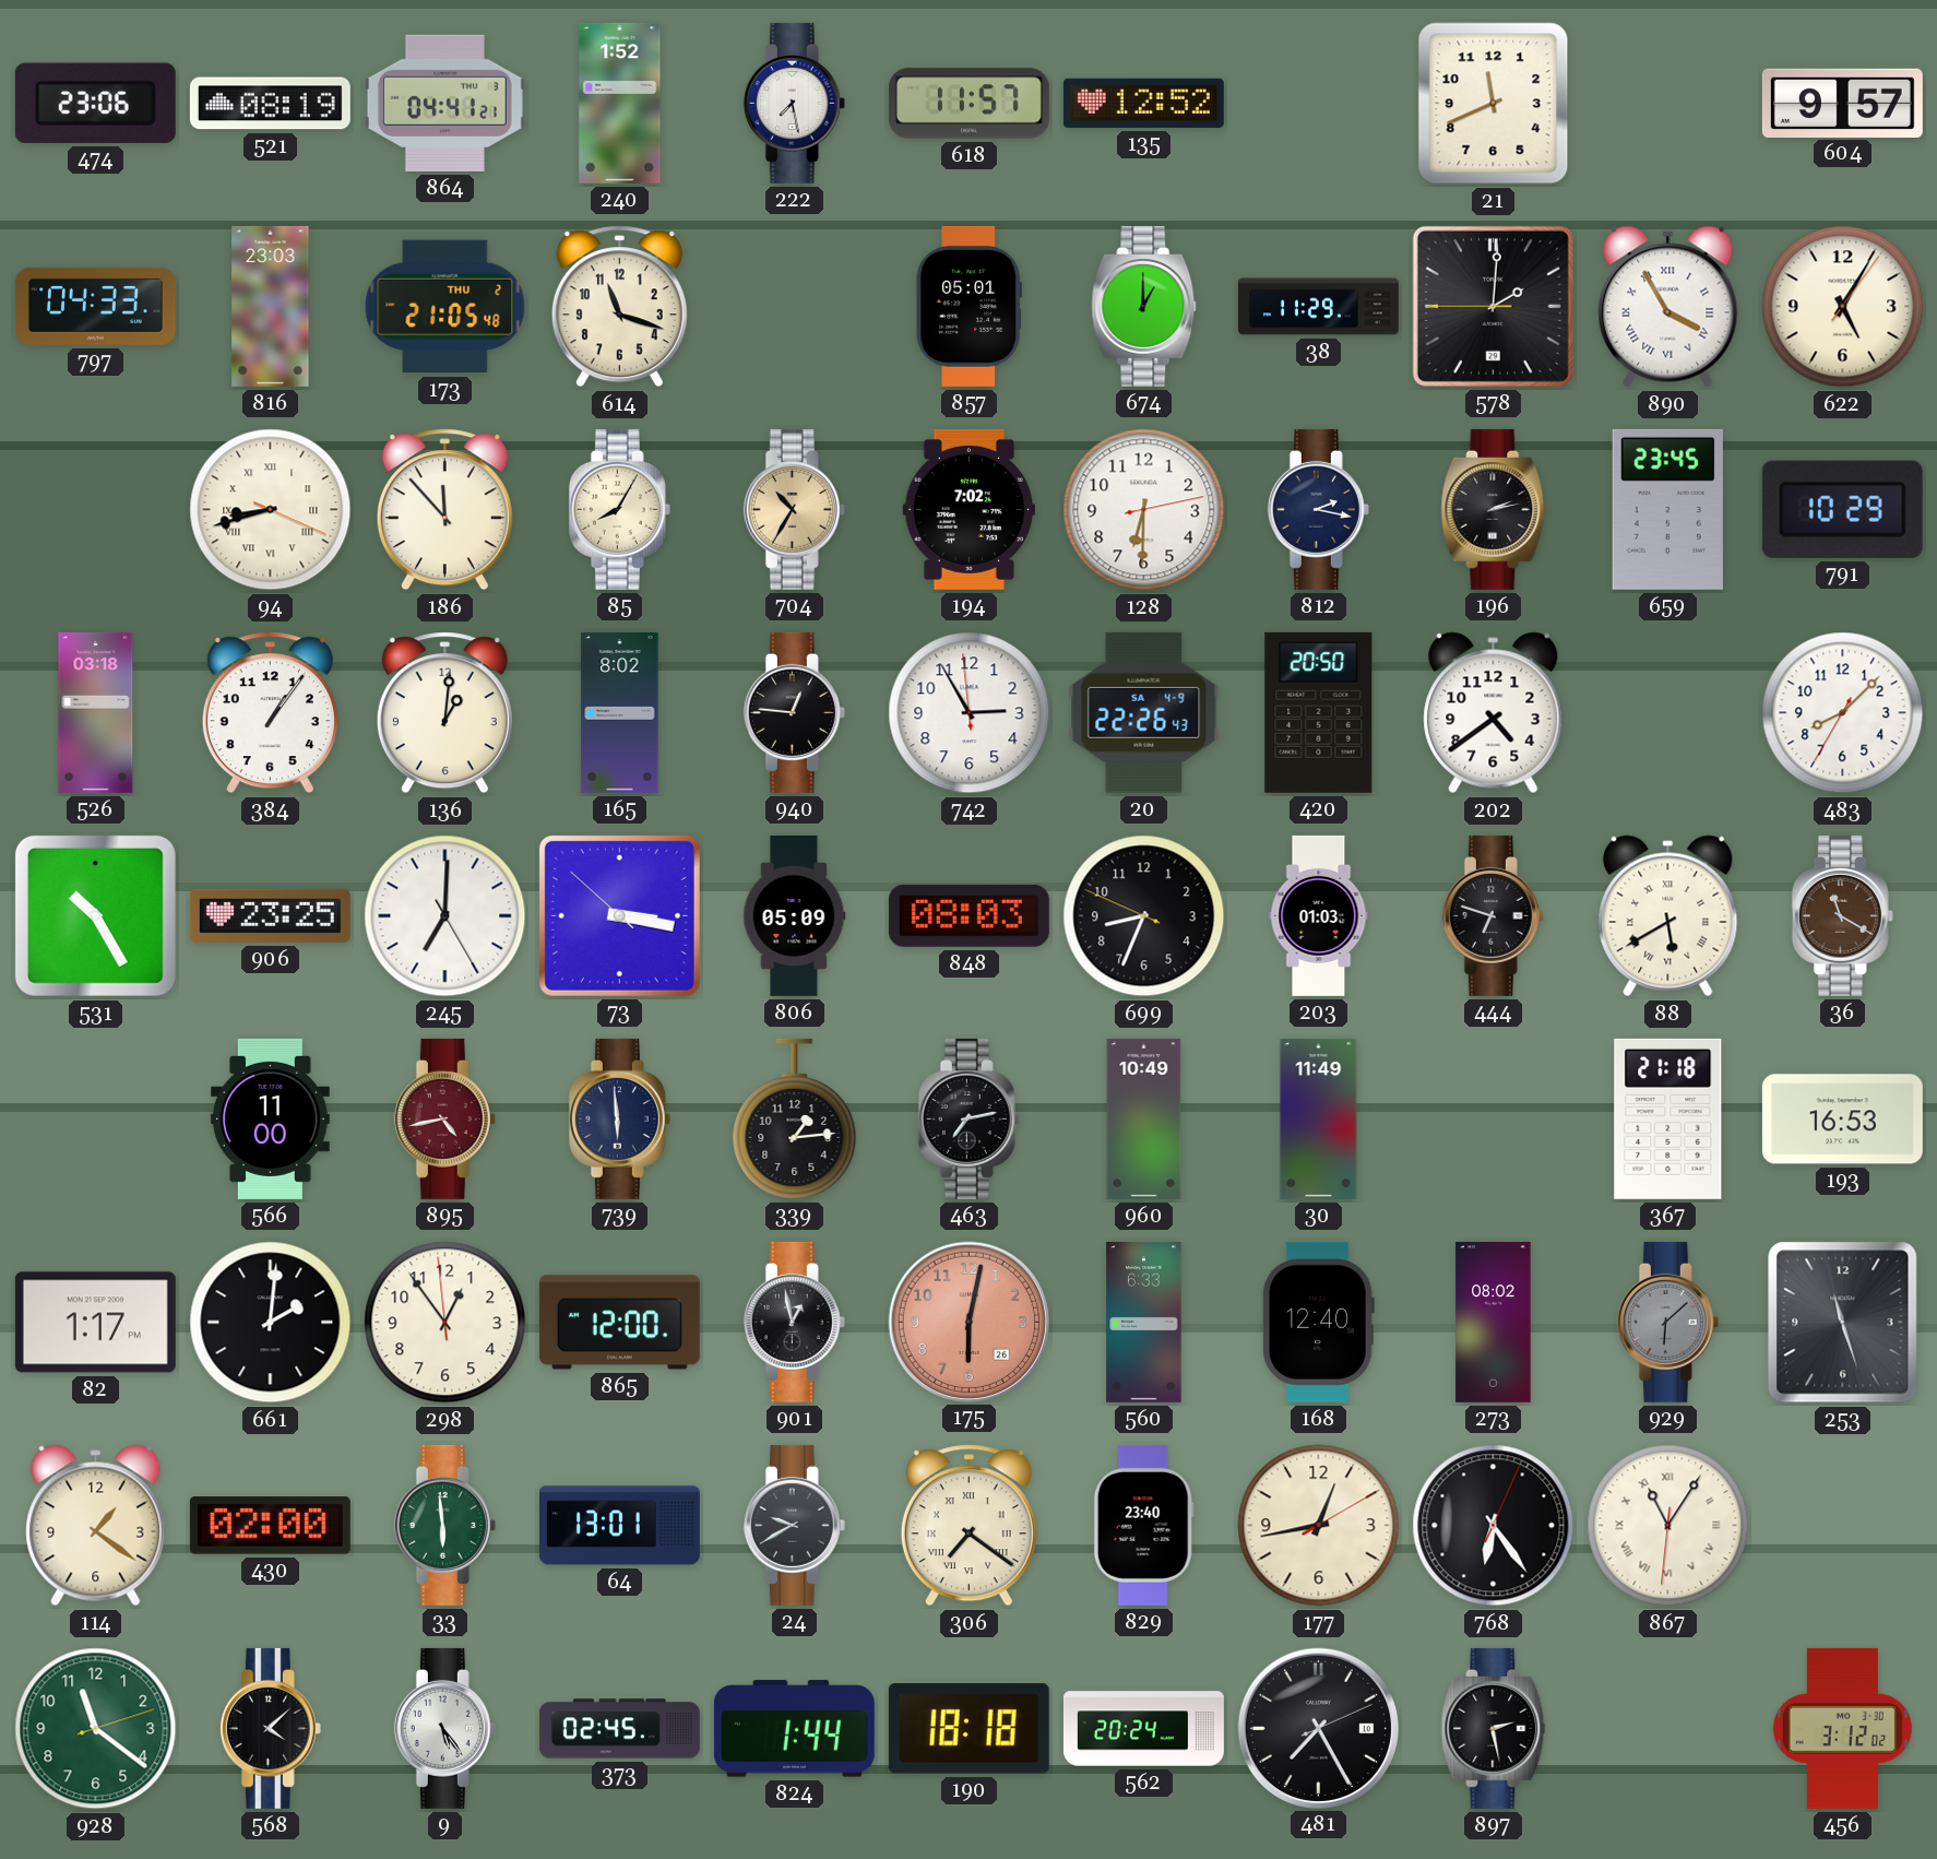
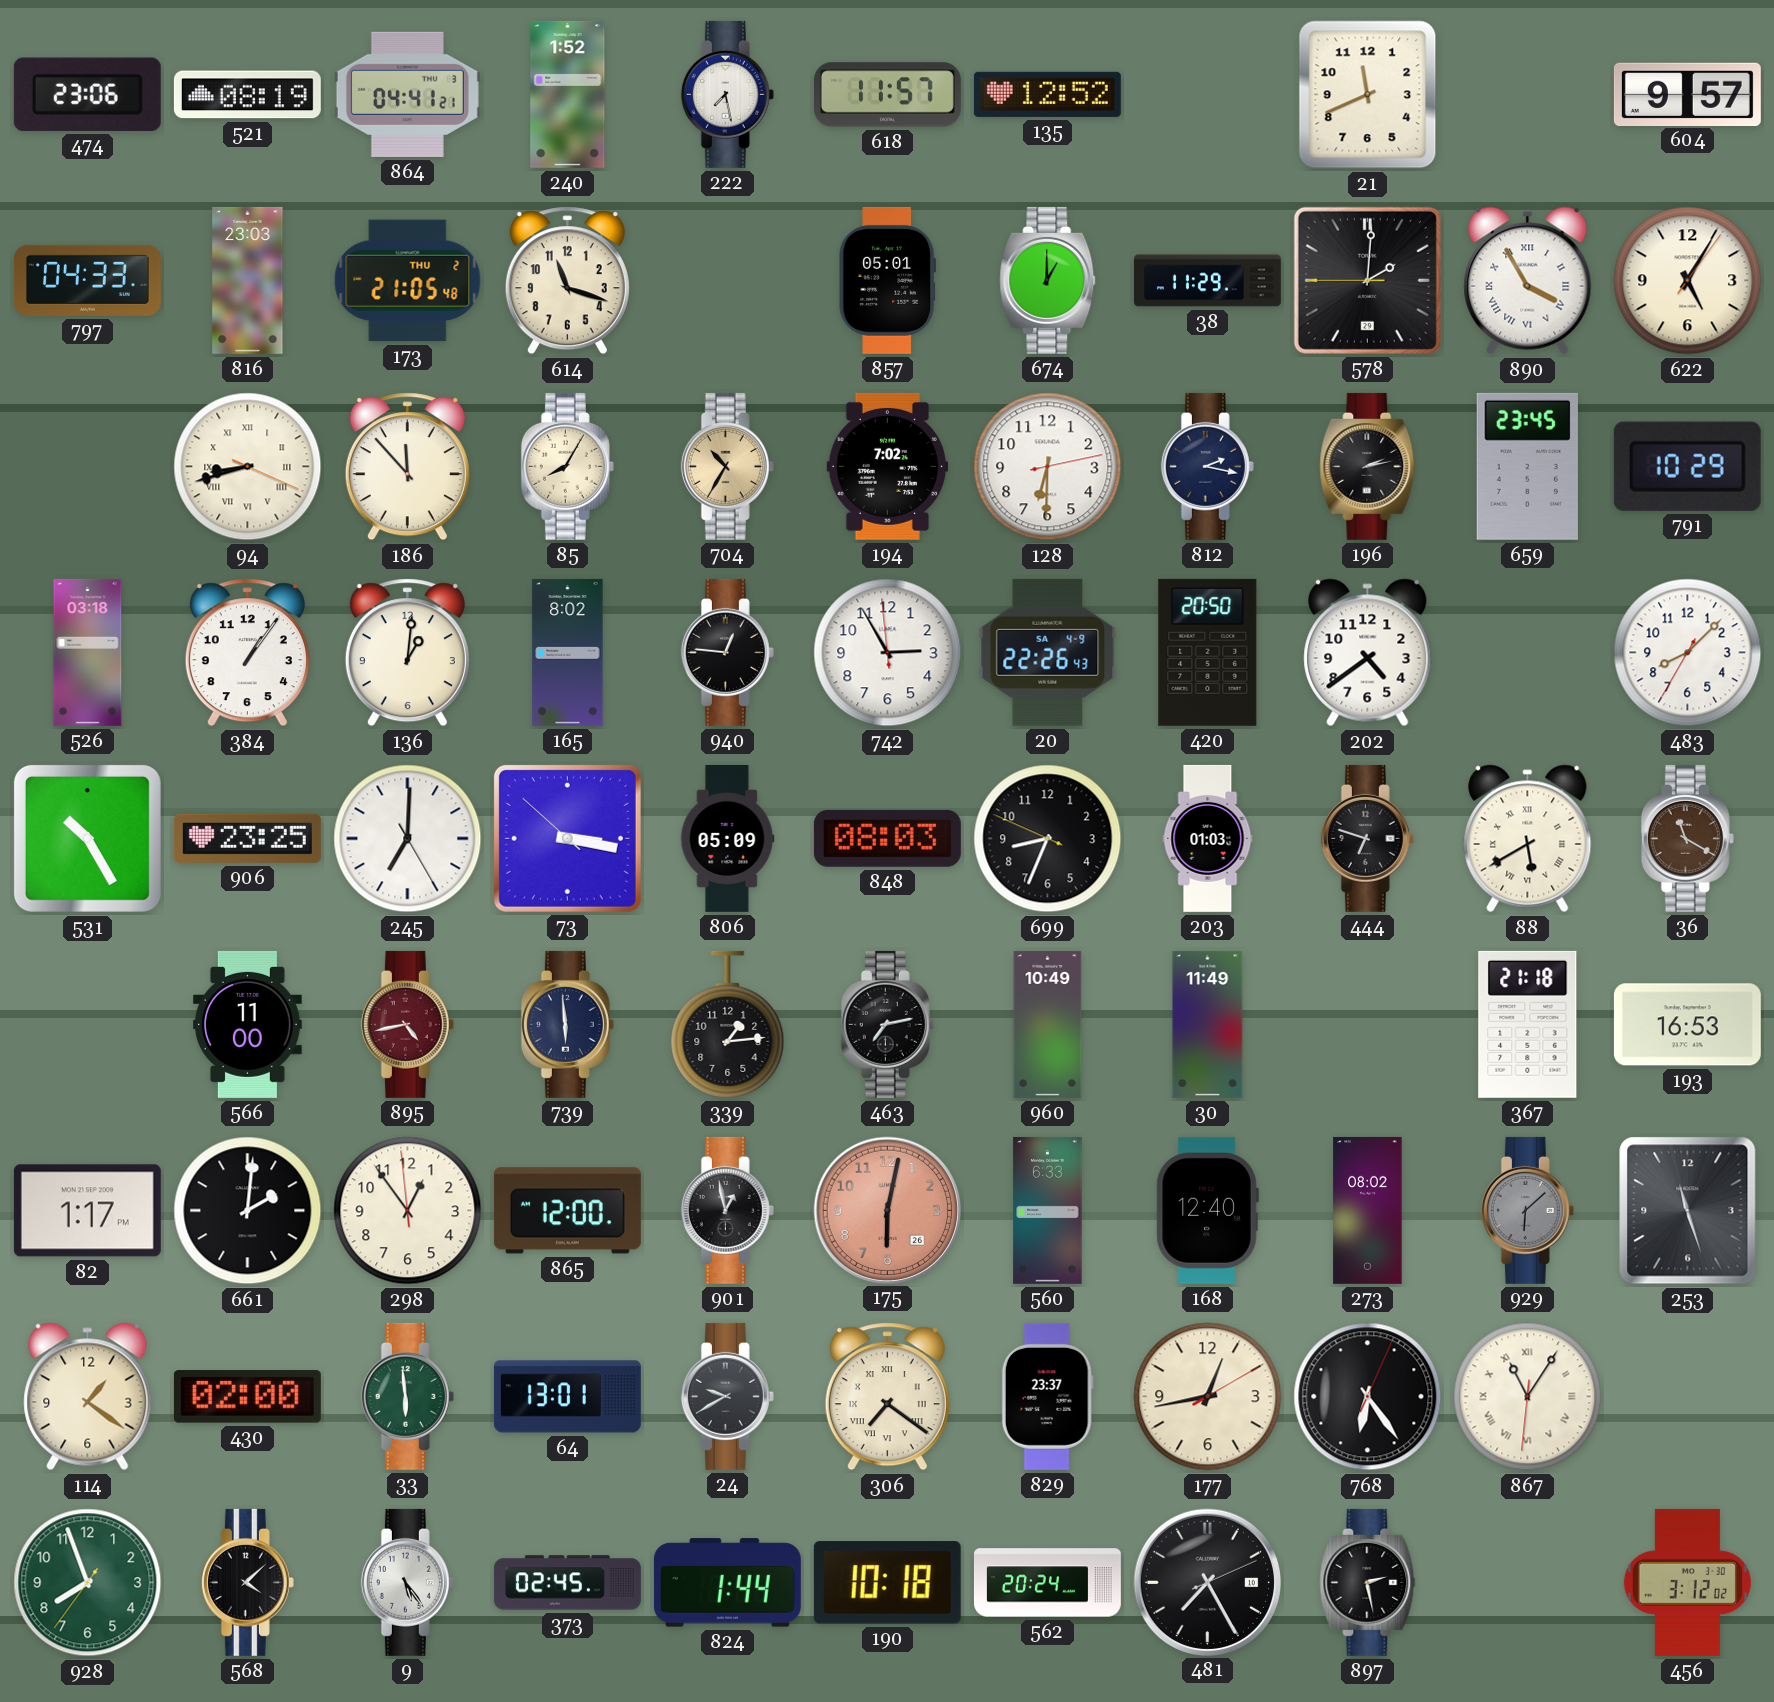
829: 23:40 -> 23:37
928: 11:21 -> 7:56
190: 18:18 -> 10:18
